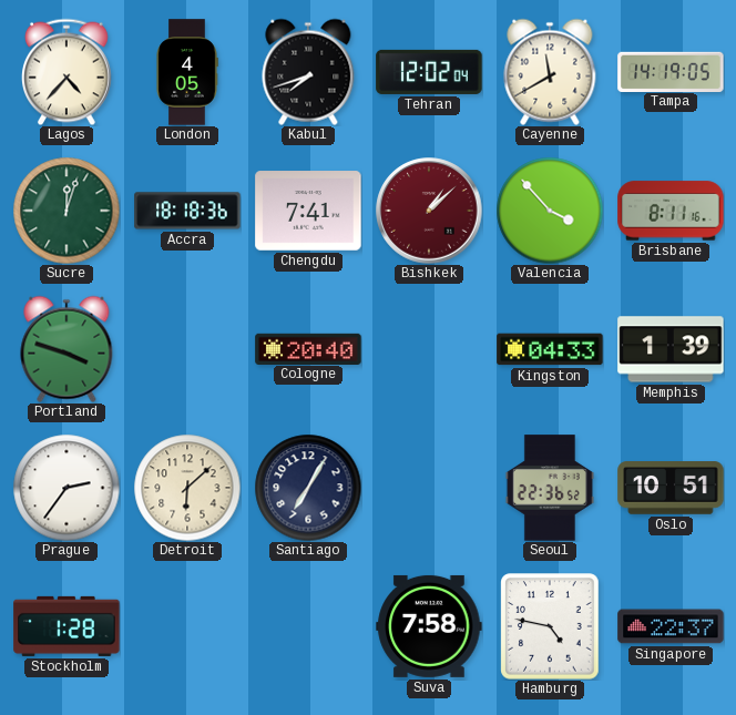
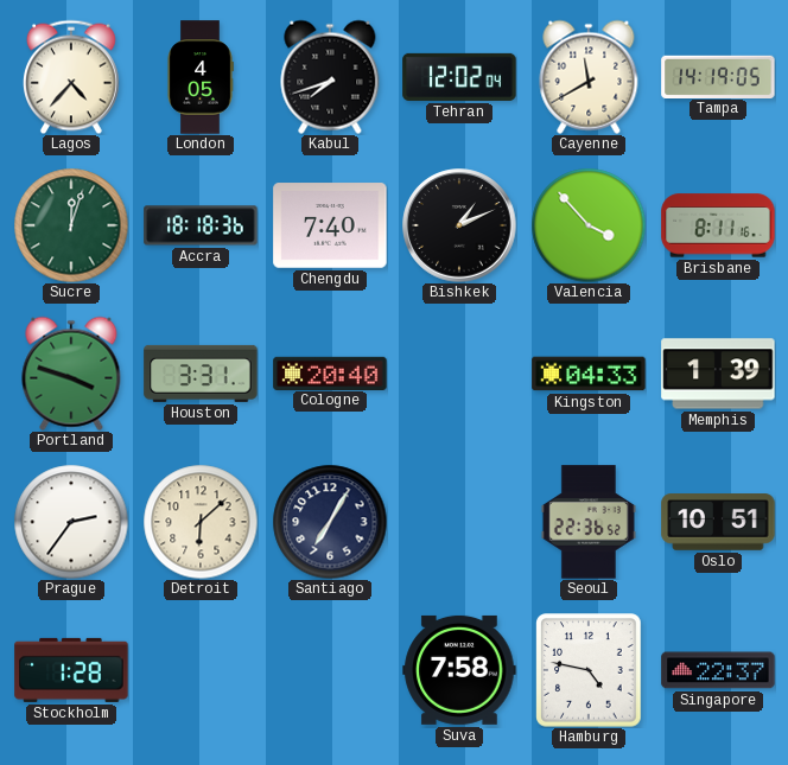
Chengdu: 7:41 -> 7:40
Bishkek: 1:08 -> 1:11
Bishkek dial: burgundy -> black
Houston: none -> 3:31
